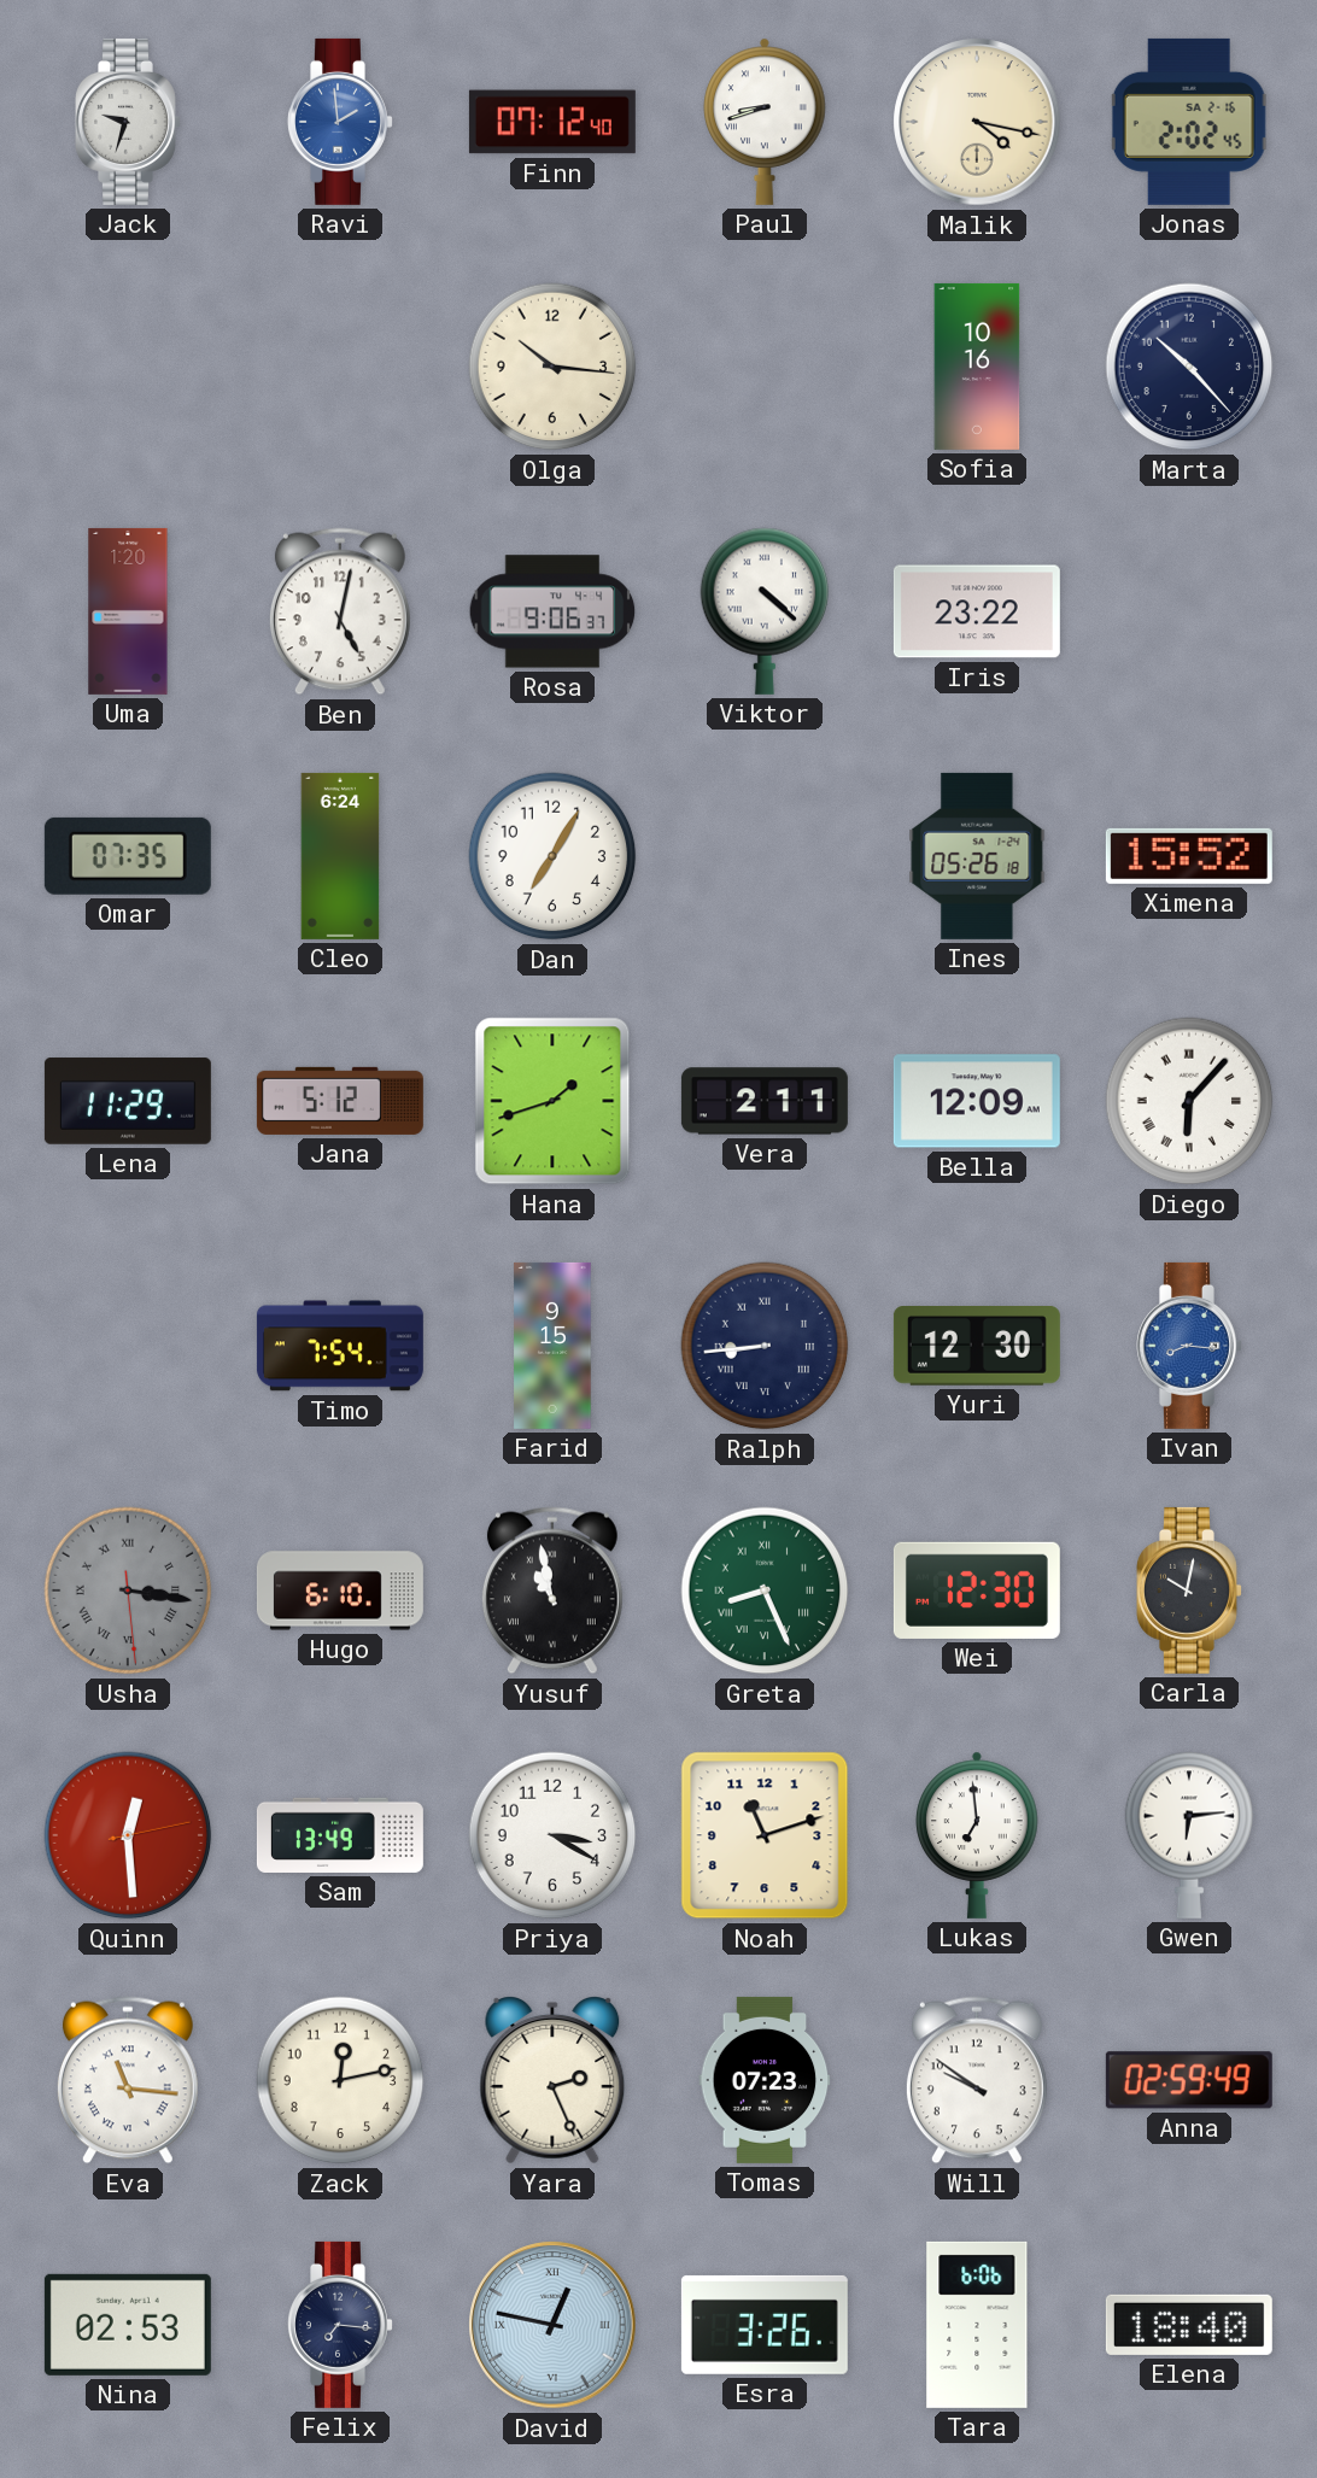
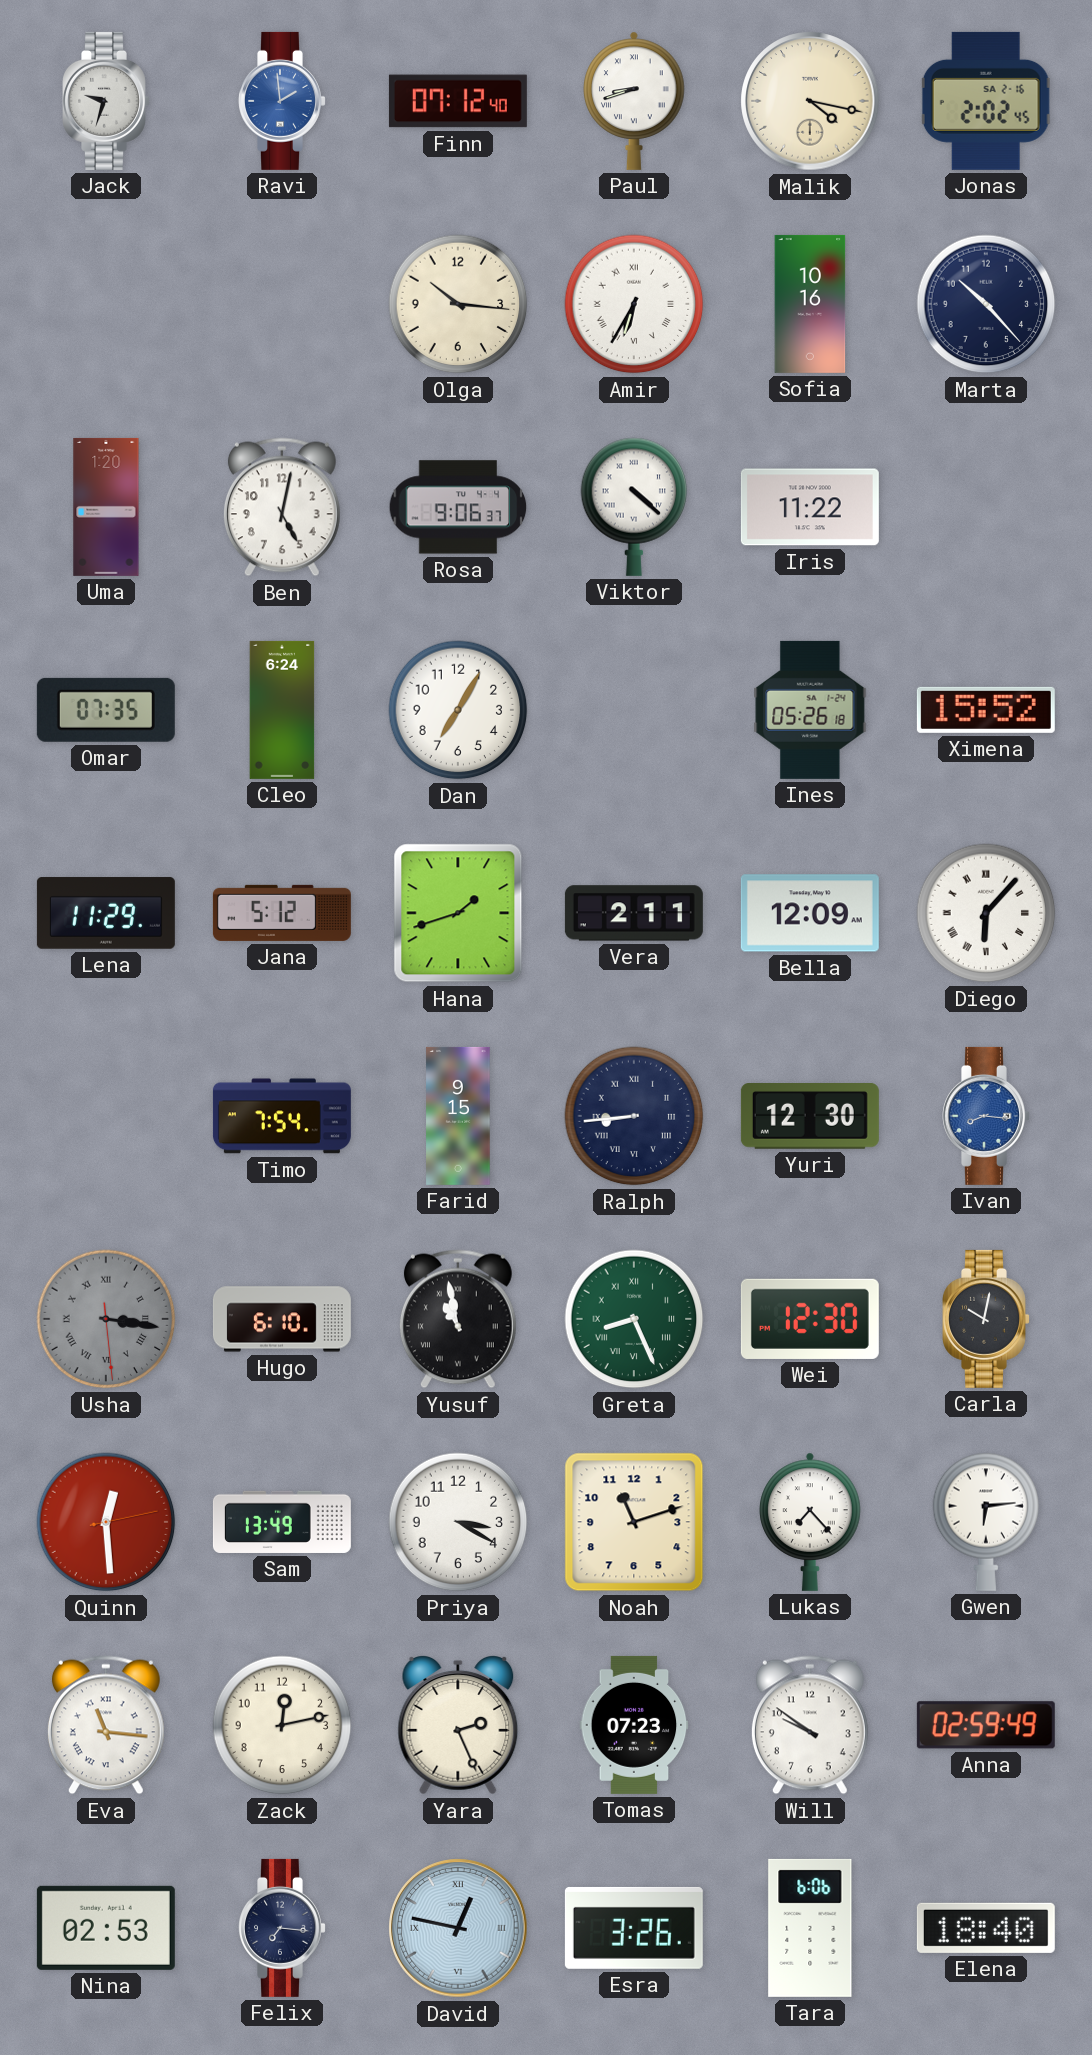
Amir: none -> 6:35
Iris: 23:22 -> 11:22
Lukas: 6:59 -> 7:23
